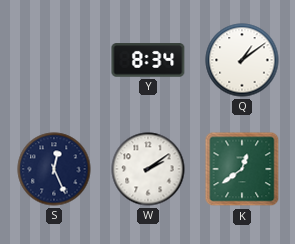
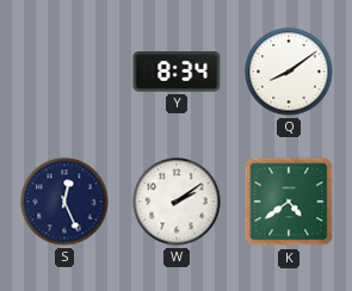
Q: 1:09 -> 8:09
K: 12:39 -> 4:39
